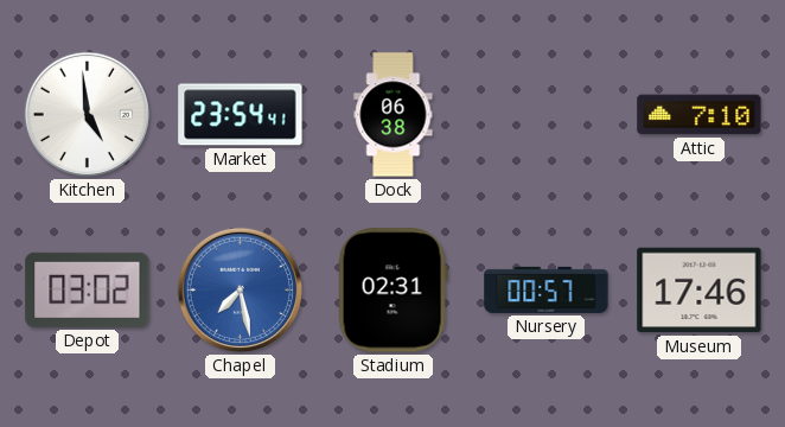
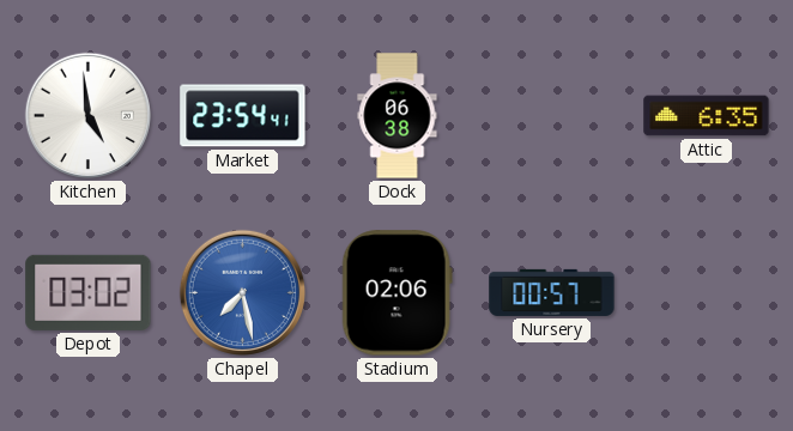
Attic: 7:10 -> 6:35
Stadium: 02:31 -> 02:06
Museum: 17:46 -> none
